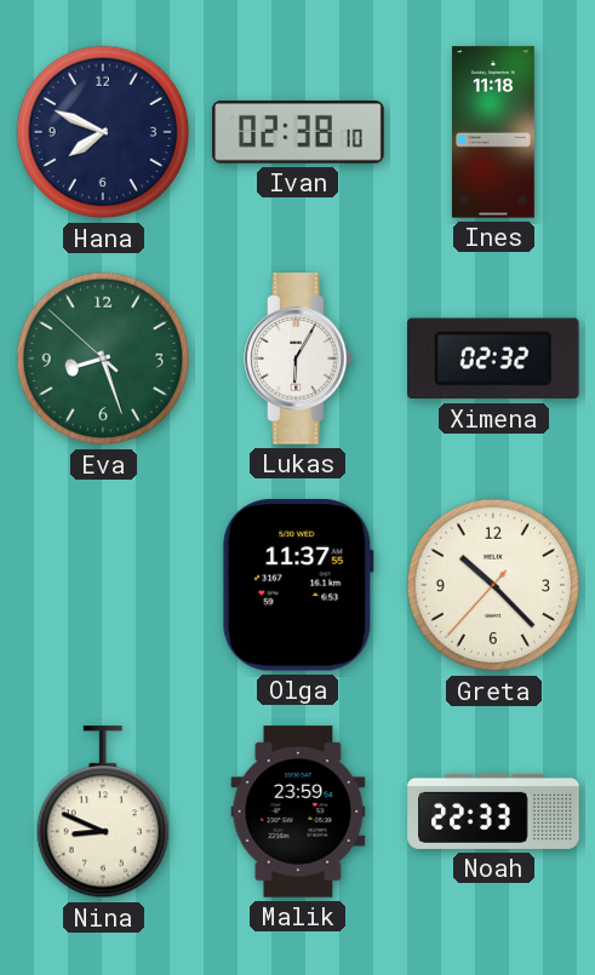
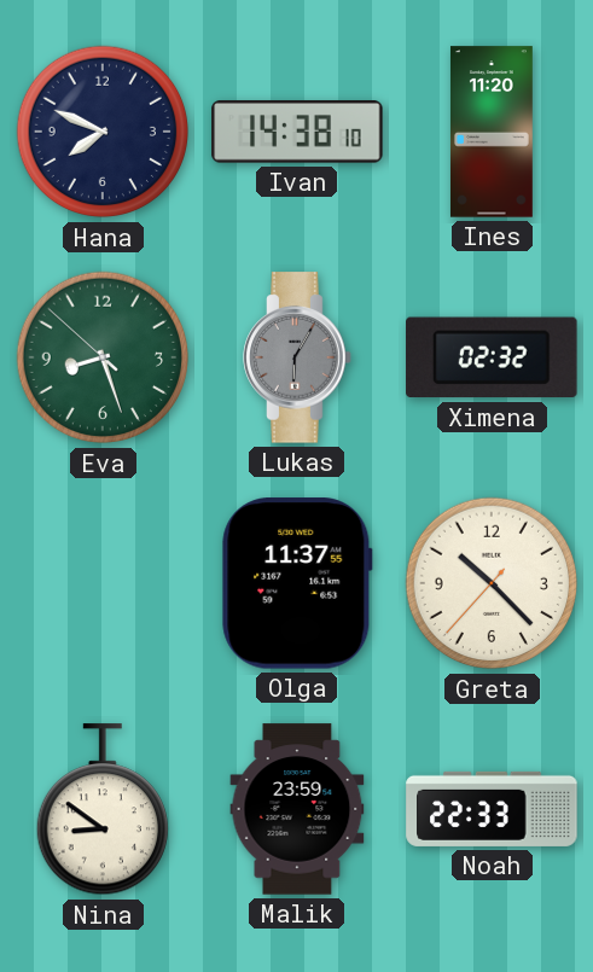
Ivan: 02:38 -> 14:38
Ines: 11:18 -> 11:20
Lukas dial: white -> grey
Nina: 8:49 -> 8:51
